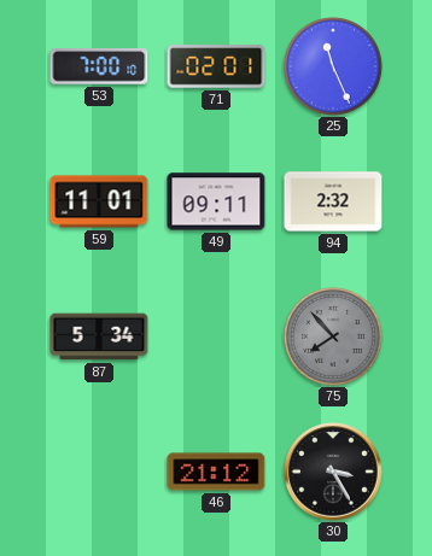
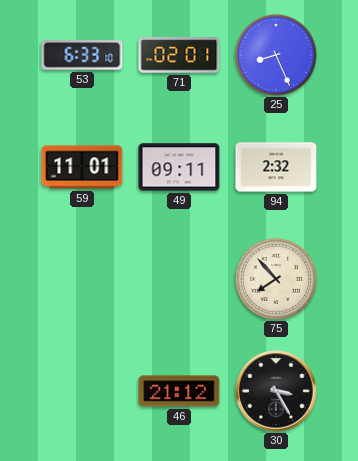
53: 7:00 -> 6:33
25: 11:26 -> 8:26
87: 5:34 -> none
75 dial: grey -> cream
